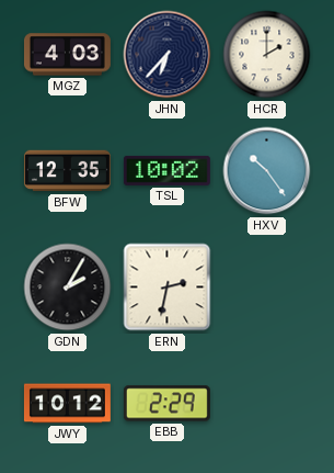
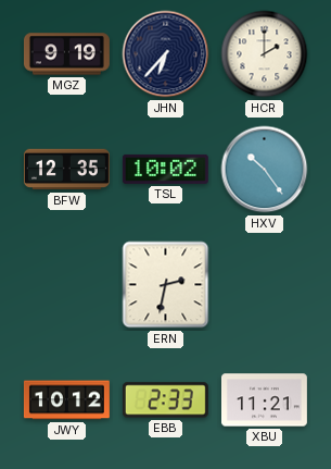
MGZ: 4:03 -> 9:19
GDN: 2:05 -> none
EBB: 2:29 -> 2:33
XBU: none -> 11:21
